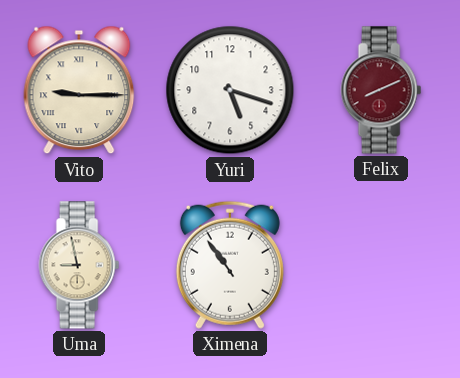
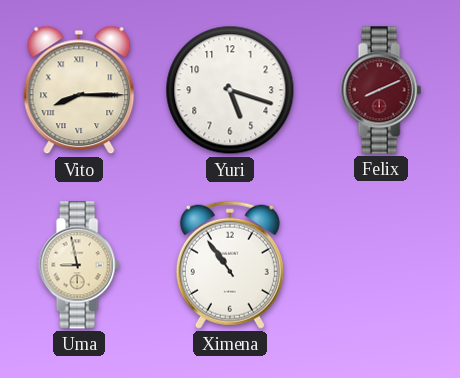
Vito: 9:15 -> 8:15
